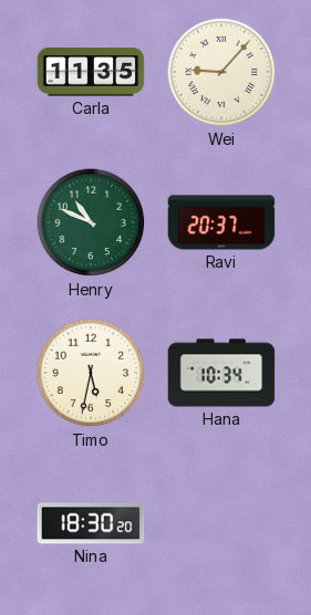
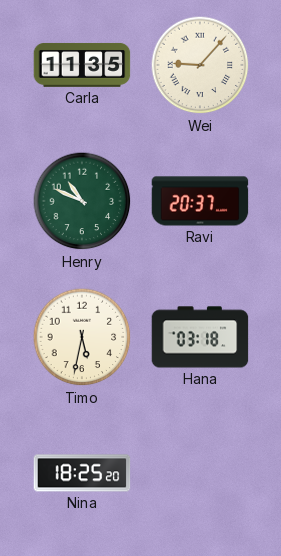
Hana: 10:34 -> 03:18
Nina: 18:30 -> 18:25
